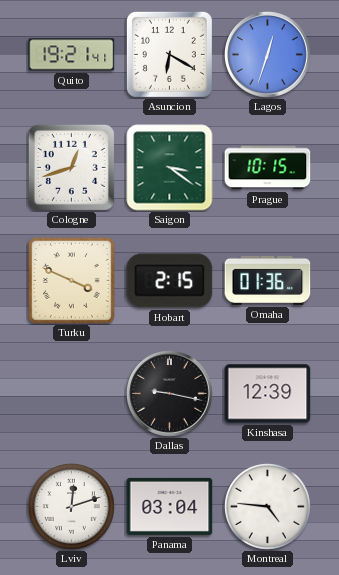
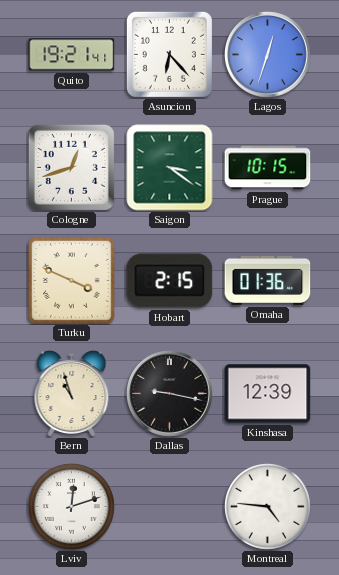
Asuncion: 6:20 -> 6:23
Bern: none -> 10:57
Panama: 03:04 -> none
